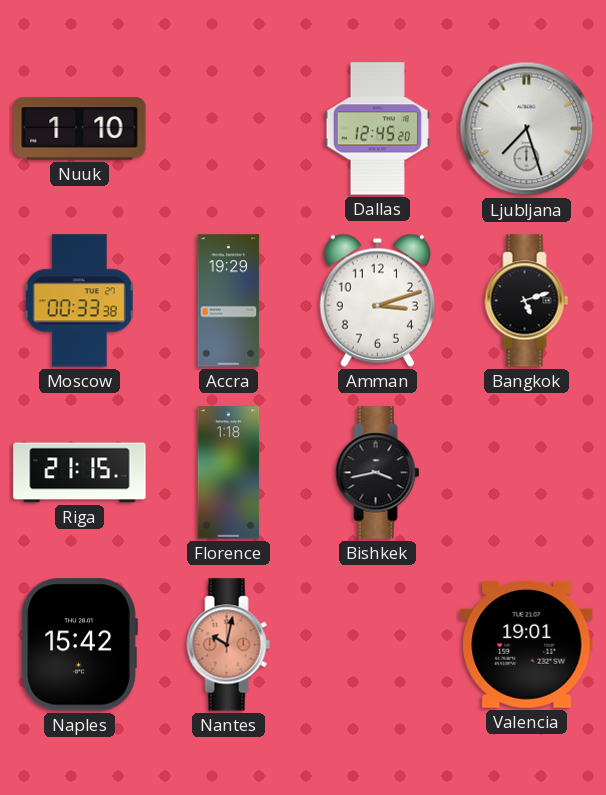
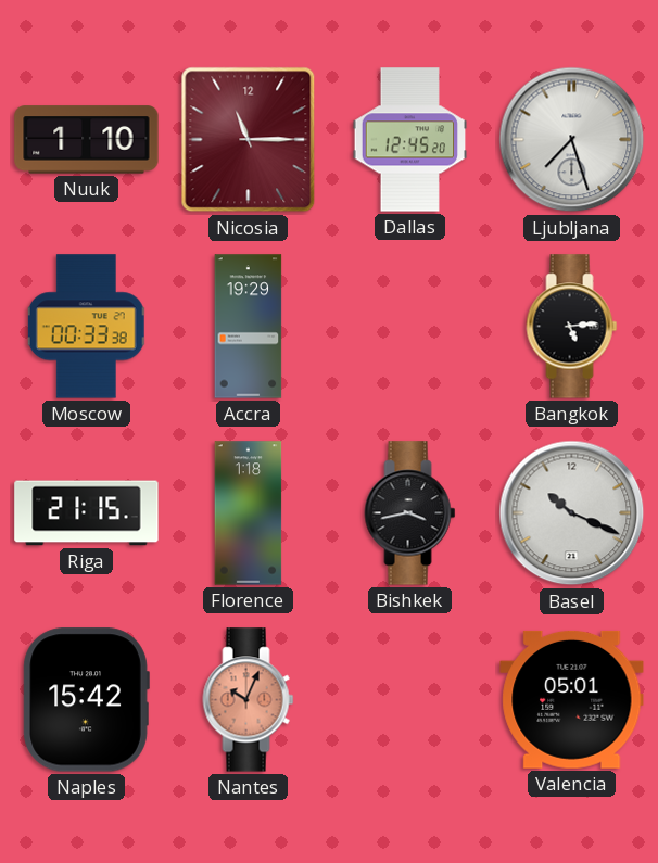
Nicosia: none -> 11:15
Amman: 3:12 -> none
Bangkok: 5:12 -> 5:14
Basel: none -> 10:19
Nantes: 10:02 -> 10:04
Valencia: 19:01 -> 05:01
